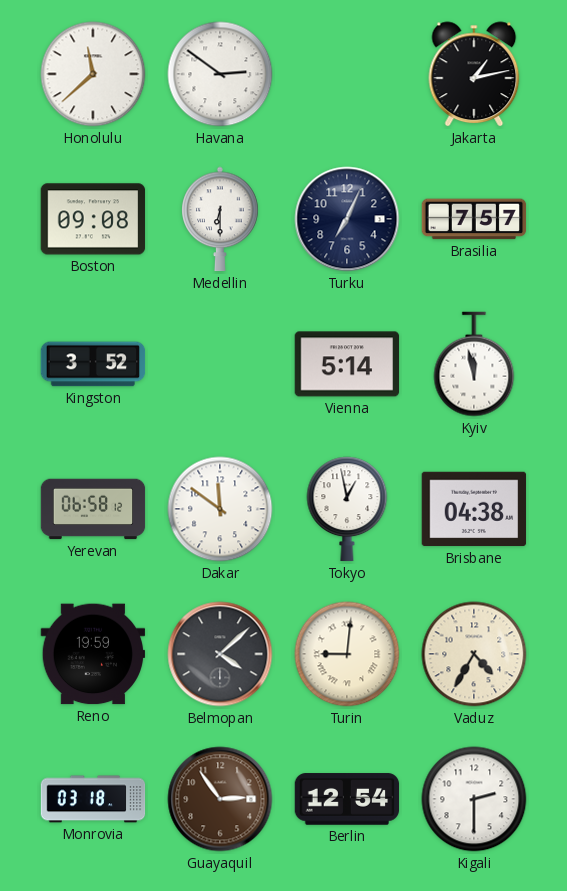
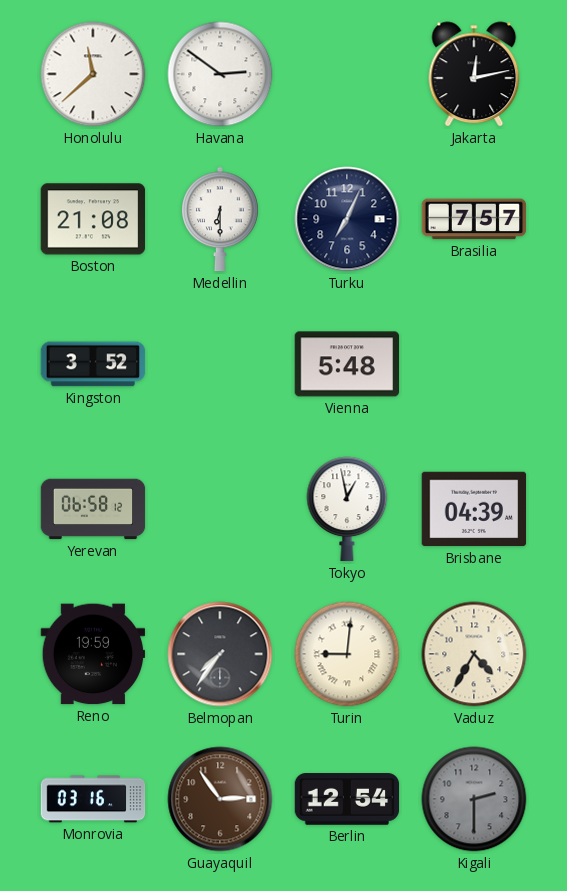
Jakarta: 1:13 -> 12:13
Boston: 09:08 -> 21:08
Vienna: 5:14 -> 5:48
Kyiv: 11:58 -> none
Dakar: 11:51 -> none
Brisbane: 04:38 -> 04:39
Belmopan: 4:08 -> 7:36
Monrovia: 03:18 -> 03:16
Kigali dial: white -> grey
